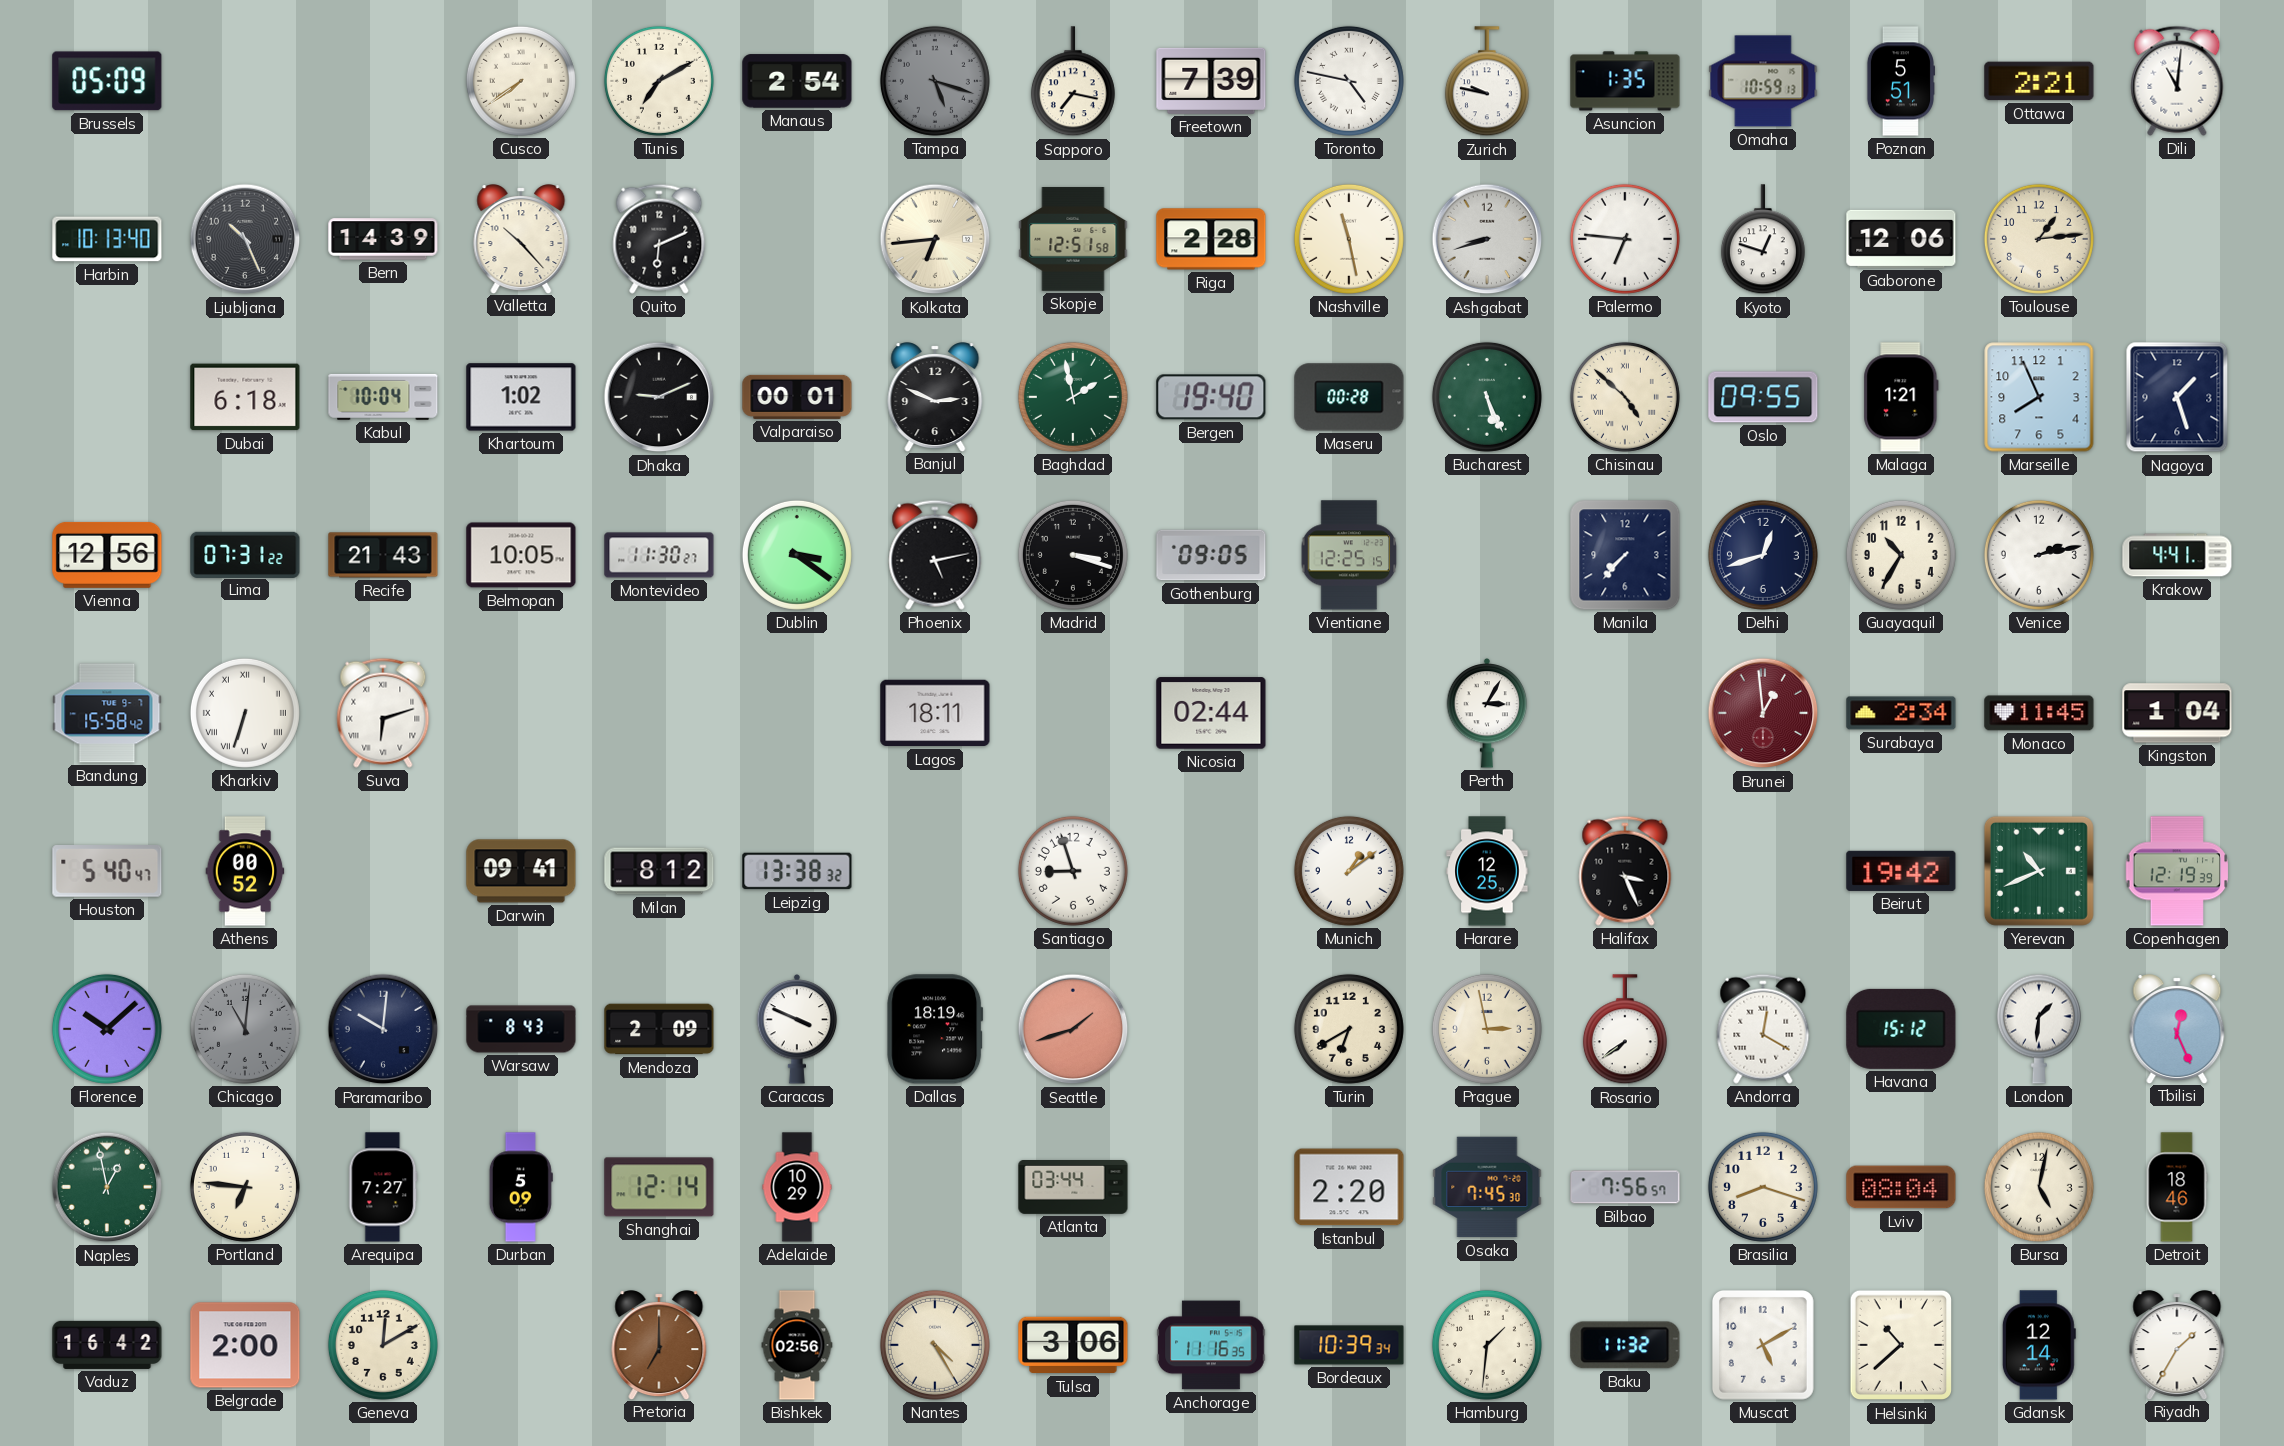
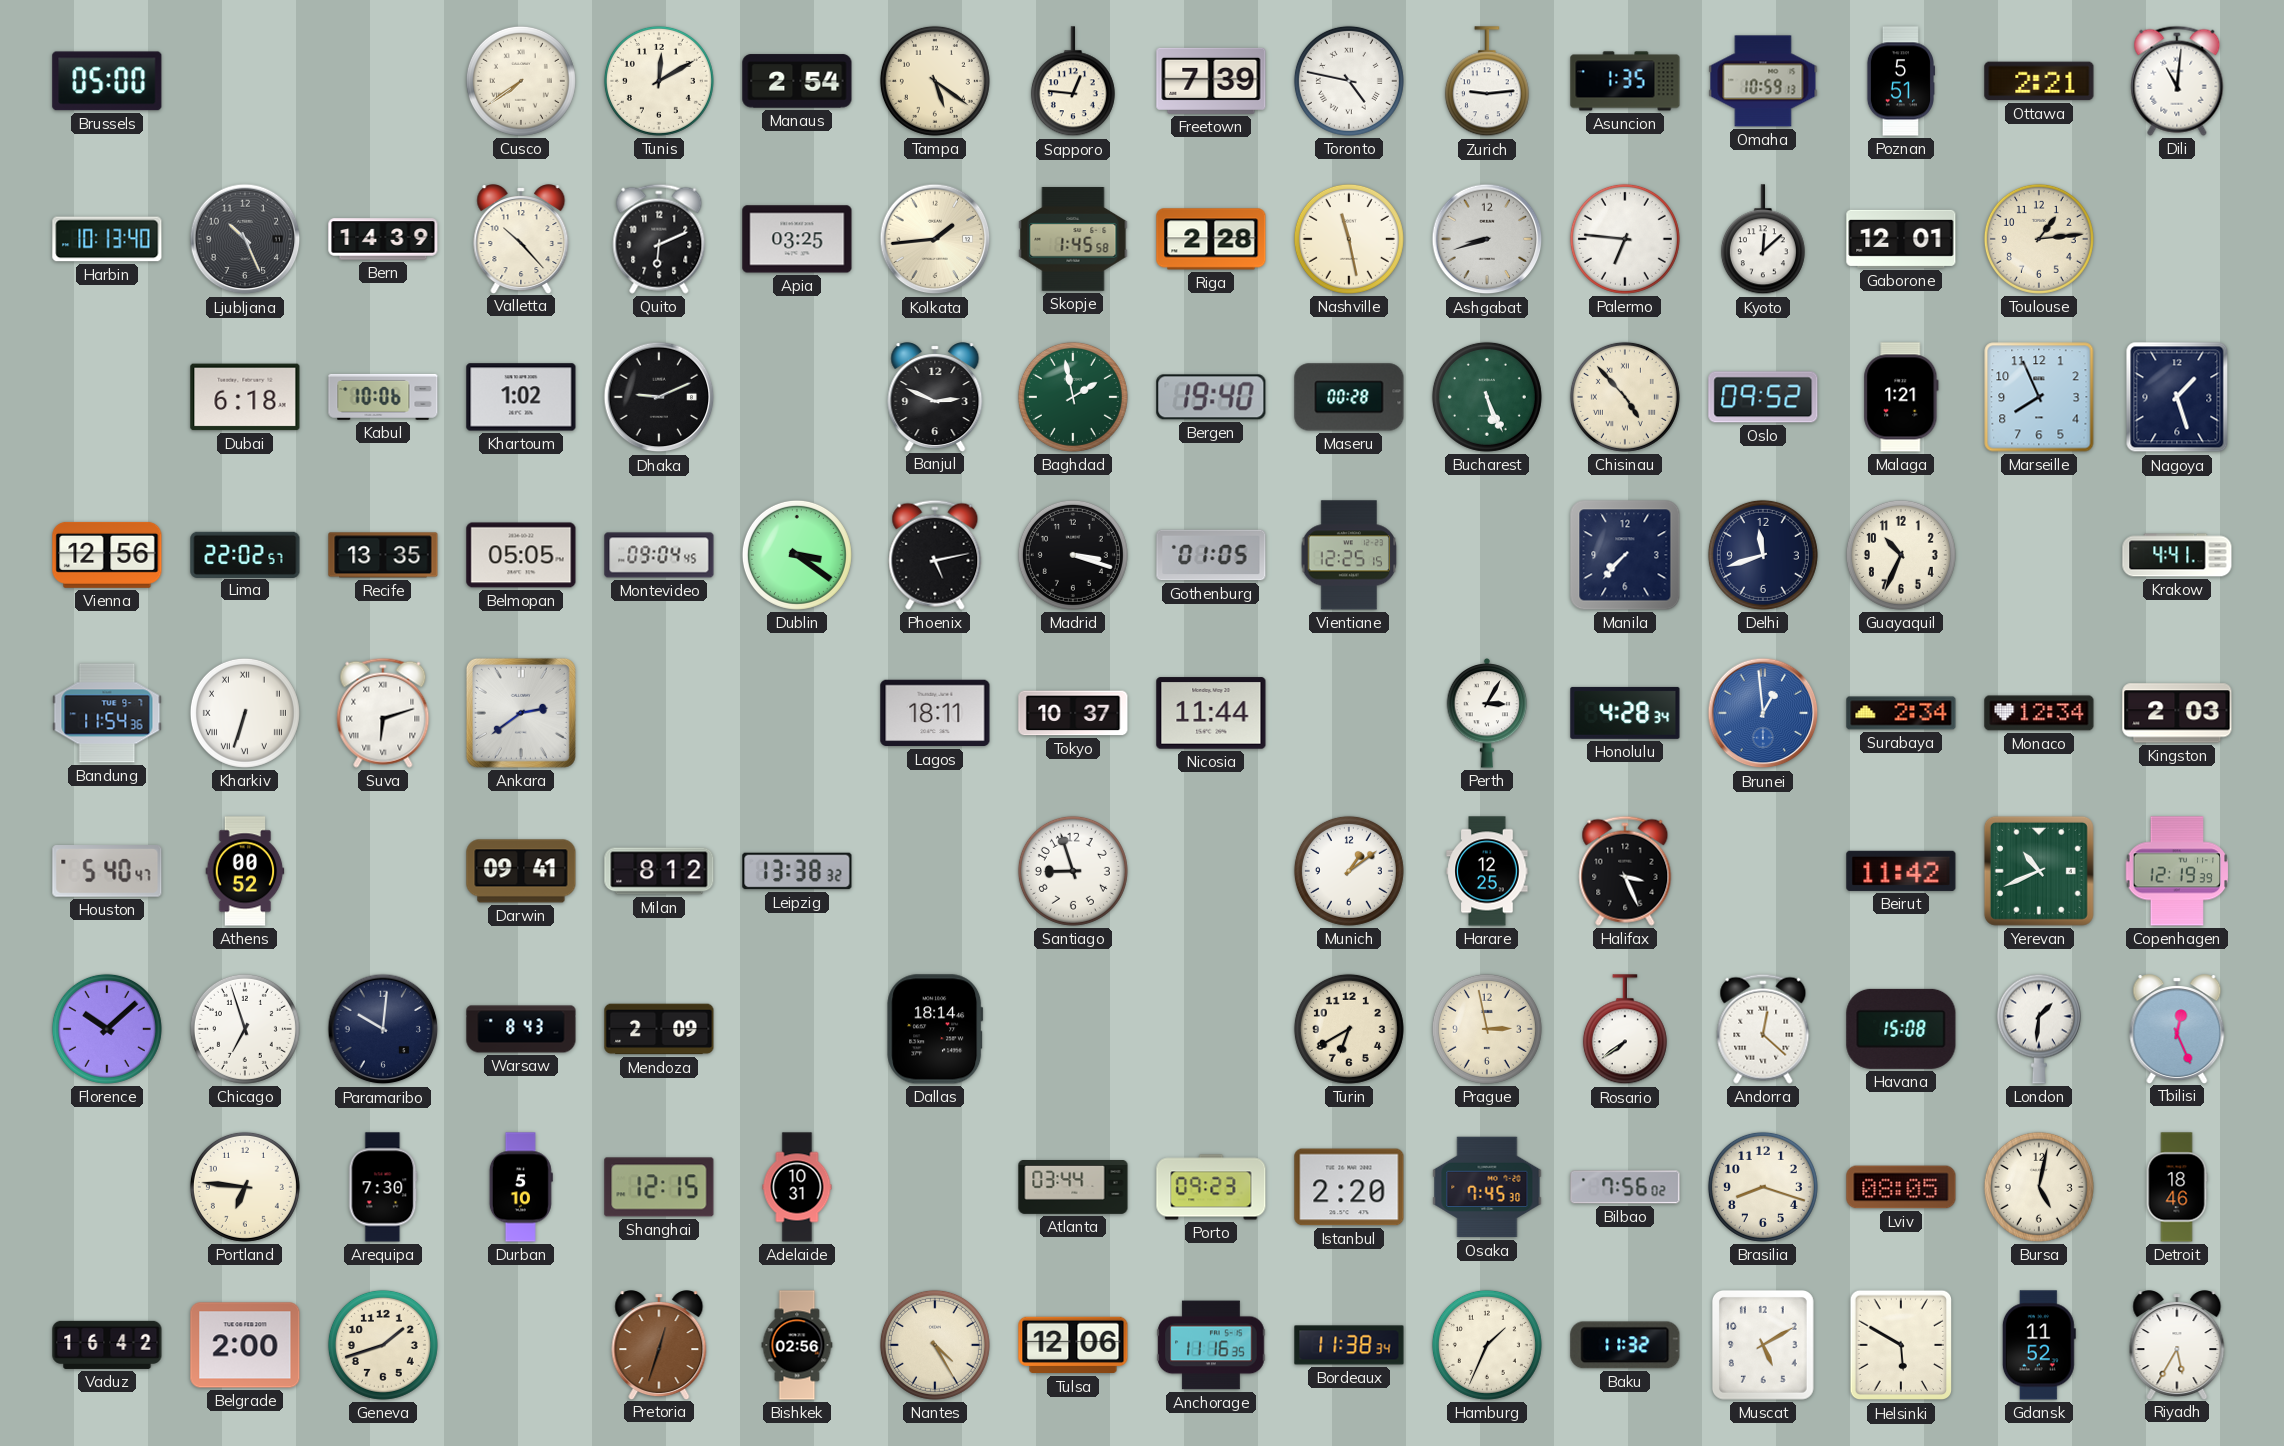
Brussels: 05:09 -> 05:00
Tunis: 7:10 -> 12:10
Tampa: 5:18 -> 5:21
Tampa dial: grey -> cream
Sapporo: 7:17 -> 12:46
Zurich: 9:47 -> 9:14
Apia: none -> 03:25
Kolkata: 6:44 -> 1:44
Skopje: 12:51 -> 1:45
Kyoto: 12:48 -> 12:08
Gaborone: 12:06 -> 12:01
Kabul: 10:04 -> 10:06
Valparaiso: 00:01 -> none
Chisinau: 4:52 -> 4:53
Oslo: 09:55 -> 09:52
Lima: 07:31 -> 22:02
Recife: 21:43 -> 13:35
Belmopan: 10:05 -> 05:05
Montevideo: 11:30 -> 09:04
Gothenburg: 09:05 -> 01:05
Delhi: 12:42 -> 11:42
Guayaquil: 10:35 -> 10:34
Venice: 2:13 -> none
Bandung: 15:58 -> 11:54
Ankara: none -> 2:39
Tokyo: none -> 10:37
Nicosia: 02:44 -> 11:44
Honolulu: none -> 4:28
Brunei dial: burgundy -> blue
Monaco: 11:45 -> 12:34
Kingston: 1:04 -> 2:03
Beirut: 19:42 -> 11:42
Chicago: 11:01 -> 6:57
Chicago dial: grey -> white
Caracas: 3:49 -> none
Dallas: 18:19 -> 18:14
Seattle: 1:42 -> none
Andorra: 12:20 -> 12:22
Havana: 15:12 -> 15:08
Naples: 12:58 -> none
Arequipa: 7:27 -> 7:30
Durban: 5:09 -> 5:10
Shanghai: 12:14 -> 12:15
Adelaide: 10:29 -> 10:31
Porto: none -> 09:23
Bilbao: 7:56:57 -> 7:56:02
Lviv: 08:04 -> 08:05
Geneva: 12:10 -> 1:42
Pretoria: 7:00 -> 12:33
Tulsa: 3:06 -> 12:06
Bordeaux: 10:39 -> 11:38
Hamburg: 1:31 -> 1:34
Helsinki: 10:38 -> 5:50
Gdansk: 12:14 -> 11:52
Riyadh: 1:35 -> 5:35
